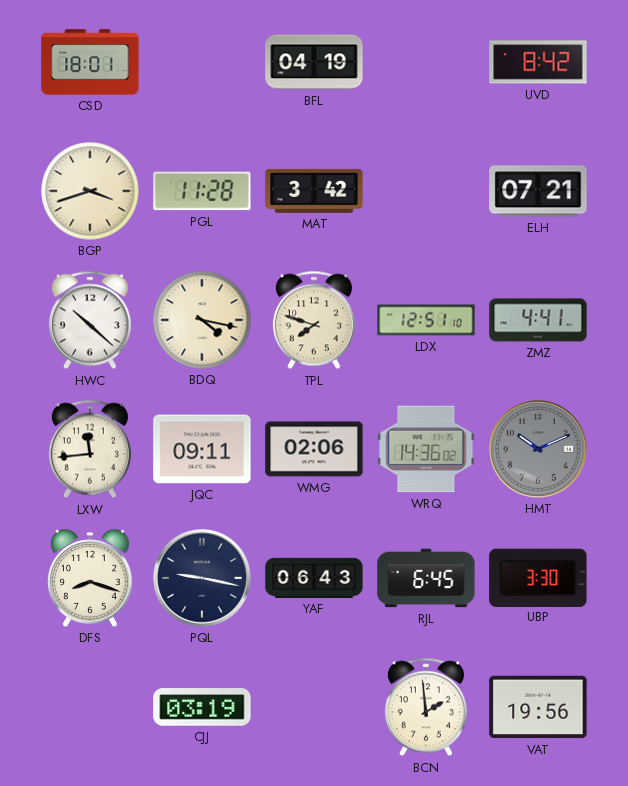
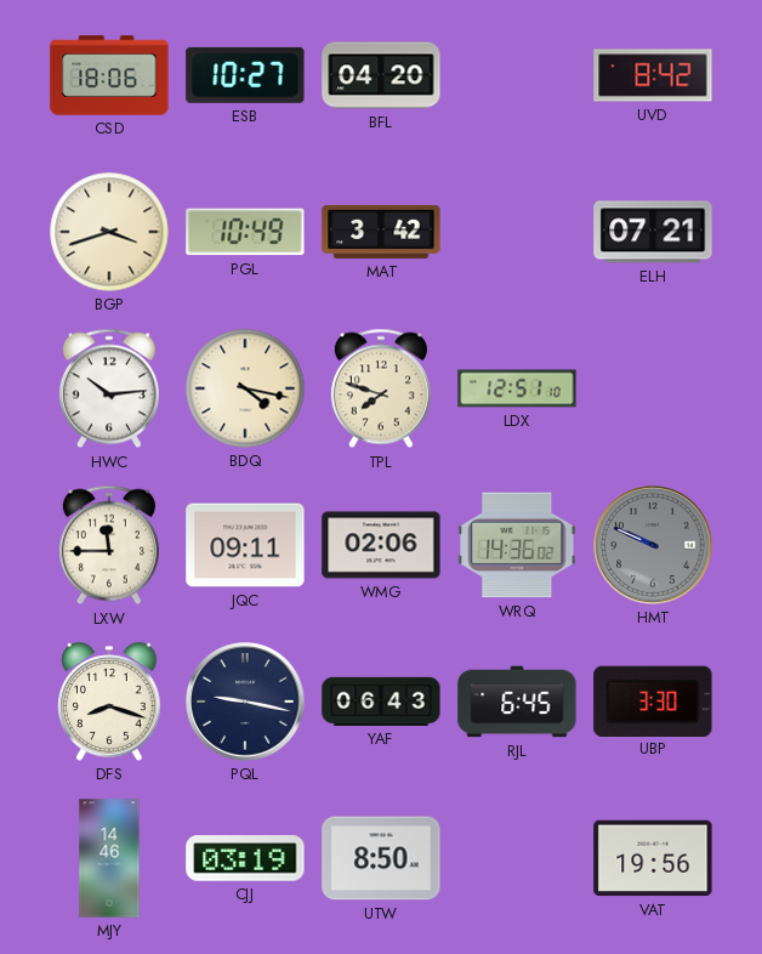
CSD: 18:01 -> 18:06
ESB: none -> 10:27
BFL: 04:19 -> 04:20
PGL: 11:28 -> 10:49
HWC: 10:22 -> 10:14
ZMZ: 4:41 -> none
LXW: 11:44 -> 11:45
HMT: 10:11 -> 9:49
MJY: none -> 14:46
UTW: none -> 8:50
BCN: 1:59 -> none
